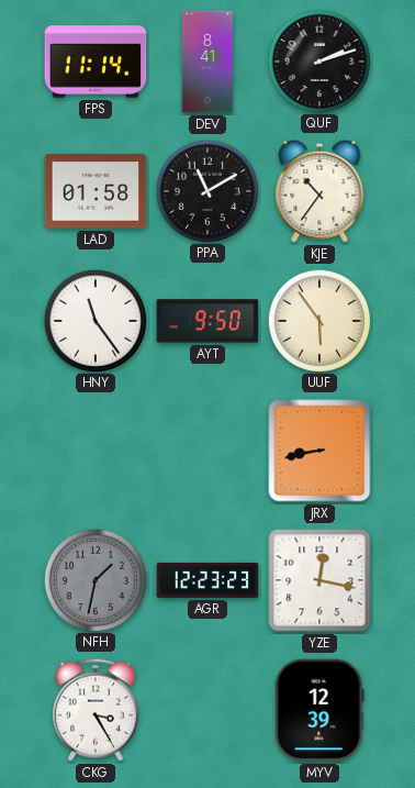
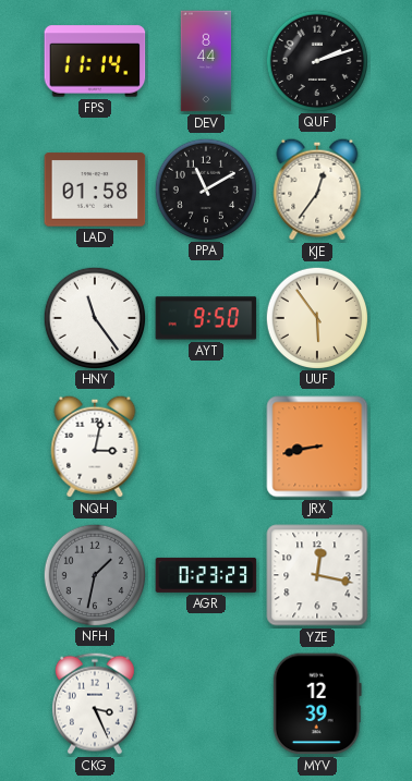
DEV: 8:41 -> 8:44
KJE: 10:36 -> 12:36
NQH: none -> 3:02
AGR: 12:23 -> 0:23
CKG: 3:25 -> 3:26
